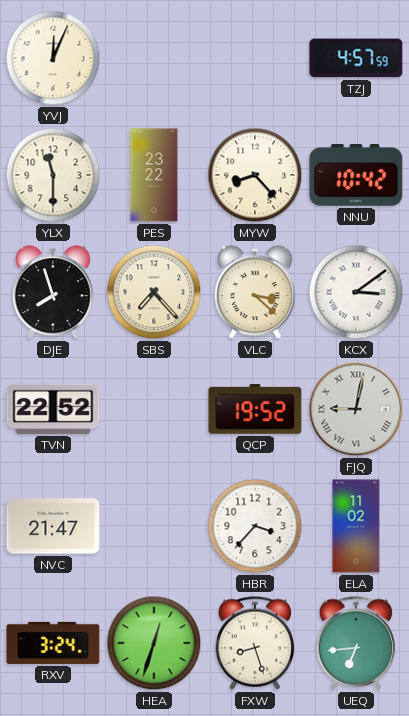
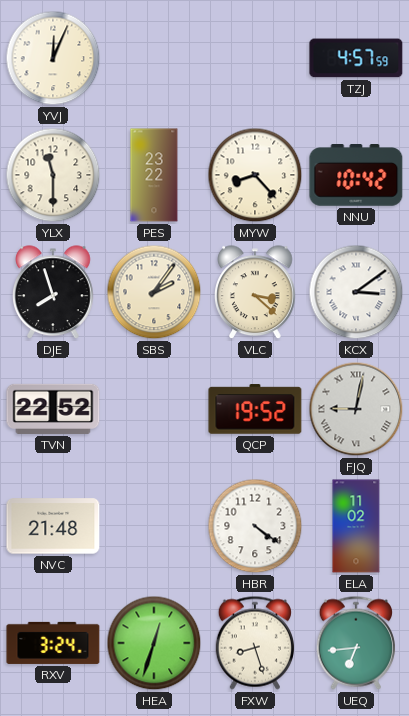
SBS: 7:23 -> 2:06
NVC: 21:47 -> 21:48
HBR: 3:37 -> 4:21
